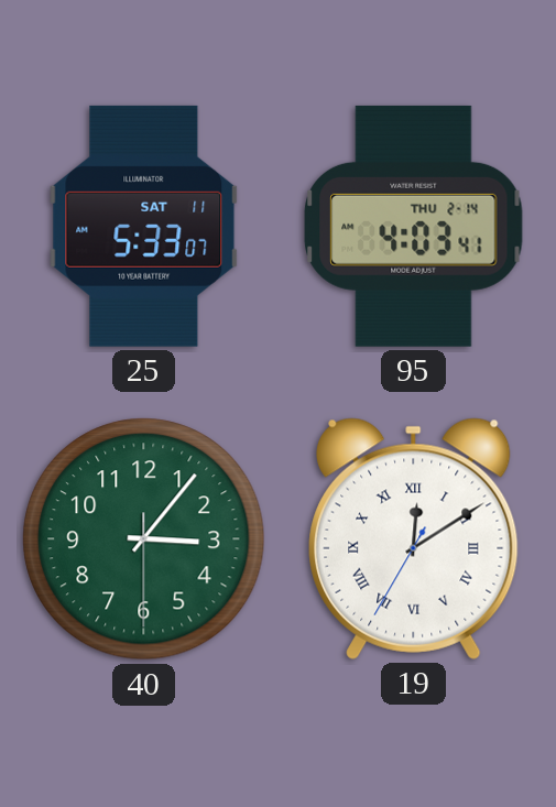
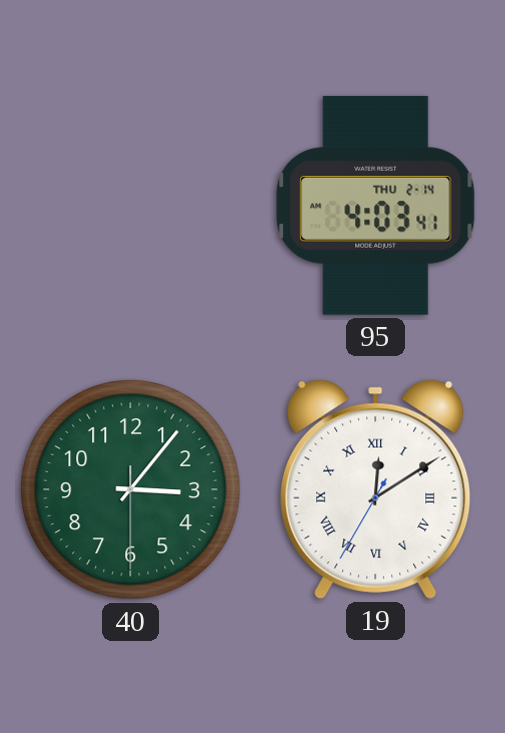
25: 5:33 -> none
